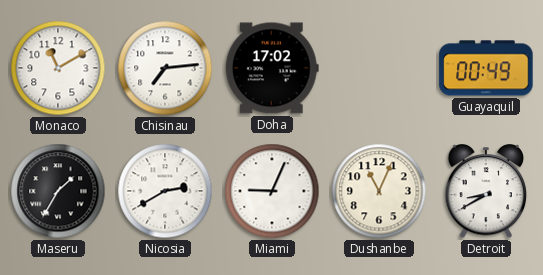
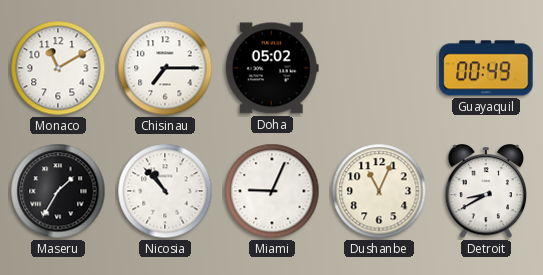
Chisinau: 7:14 -> 7:15
Doha: 17:02 -> 05:02
Nicosia: 2:40 -> 10:53
